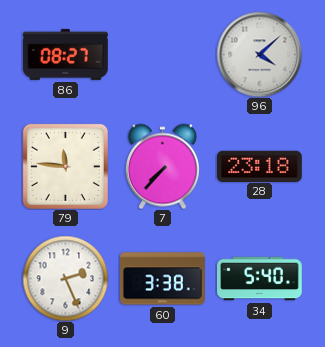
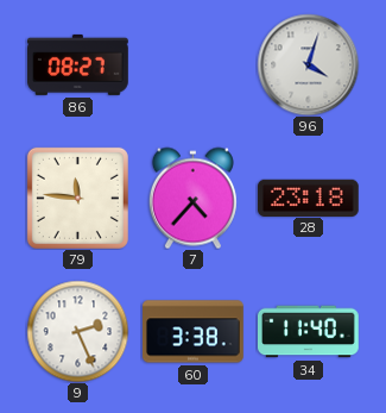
96: 4:08 -> 4:03
7: 7:37 -> 4:37
34: 5:40 -> 11:40
